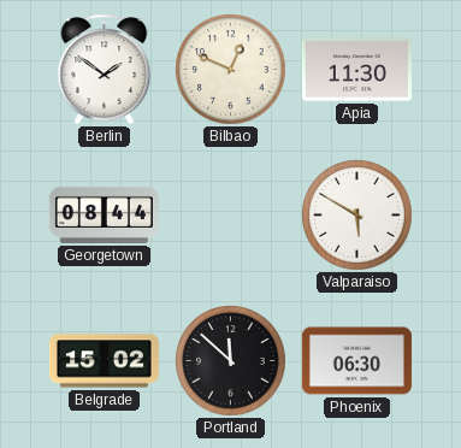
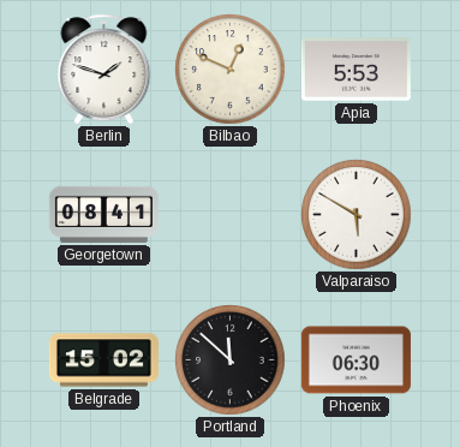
Berlin: 1:51 -> 1:48
Apia: 11:30 -> 5:53
Georgetown: 08:44 -> 08:41
